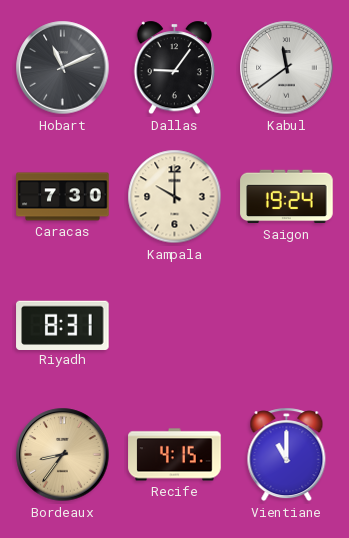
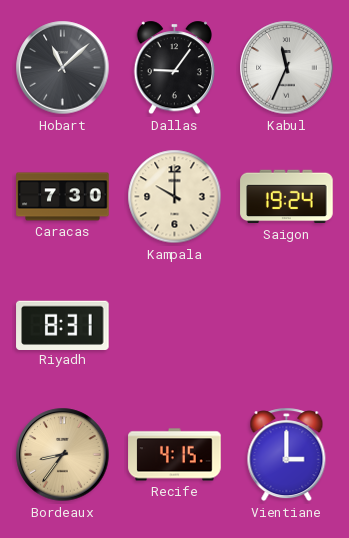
Hobart: 11:11 -> 11:08
Kabul: 11:39 -> 11:34
Vientiane: 11:00 -> 3:00
